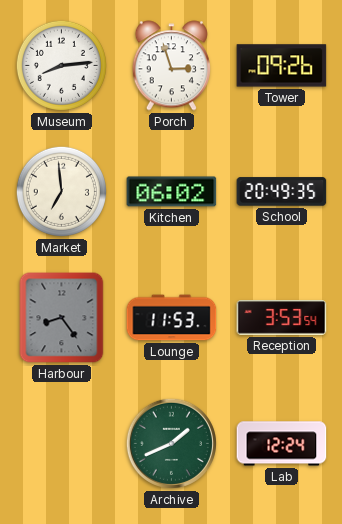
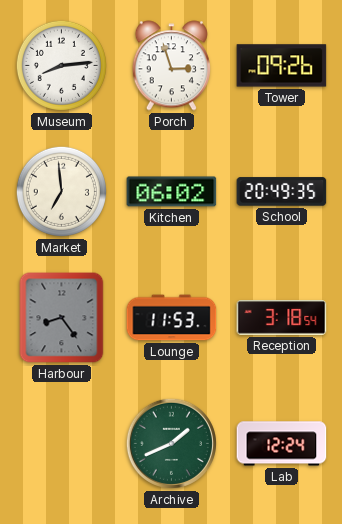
Reception: 3:53 -> 3:18
